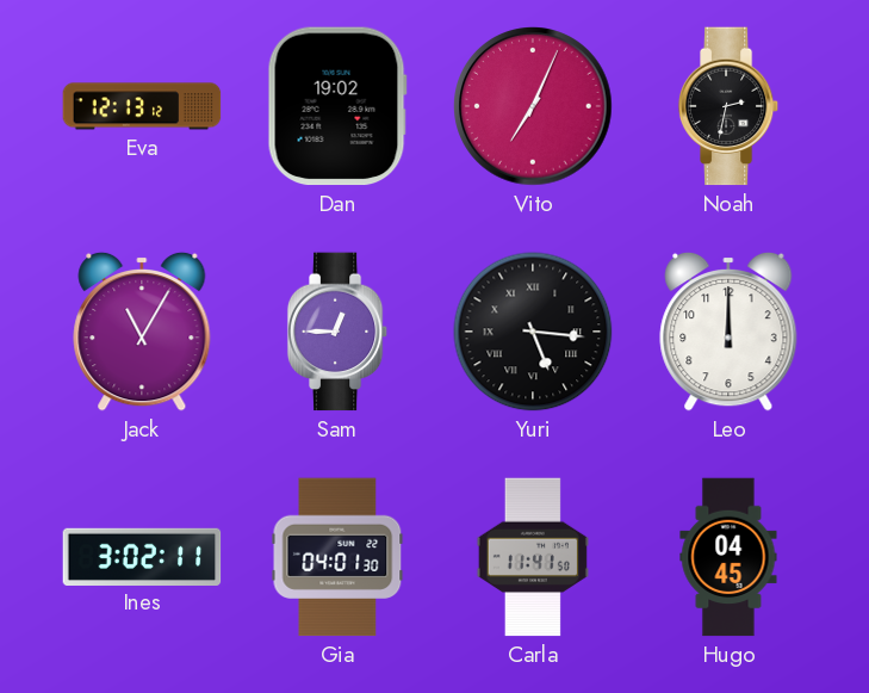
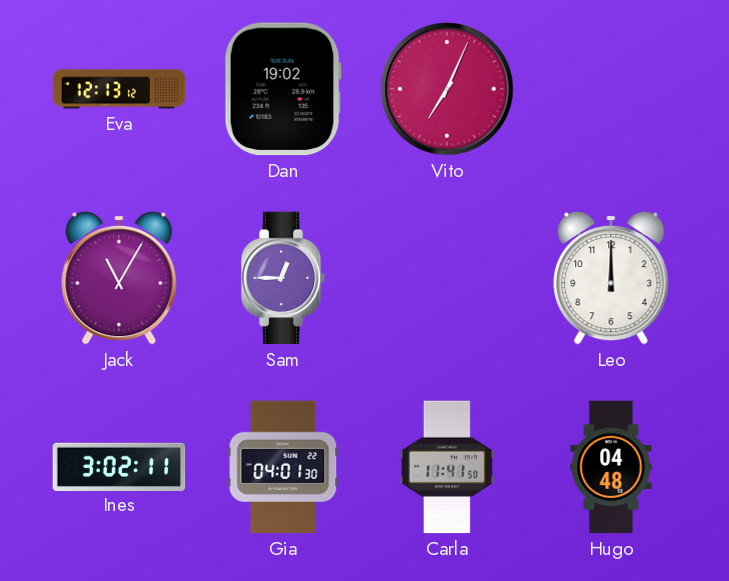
Noah: 2:32 -> none
Yuri: 5:16 -> none
Hugo: 04:45 -> 04:48
